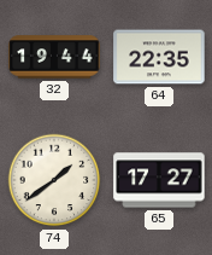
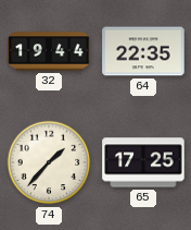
74: 1:39 -> 1:37
65: 17:27 -> 17:25
